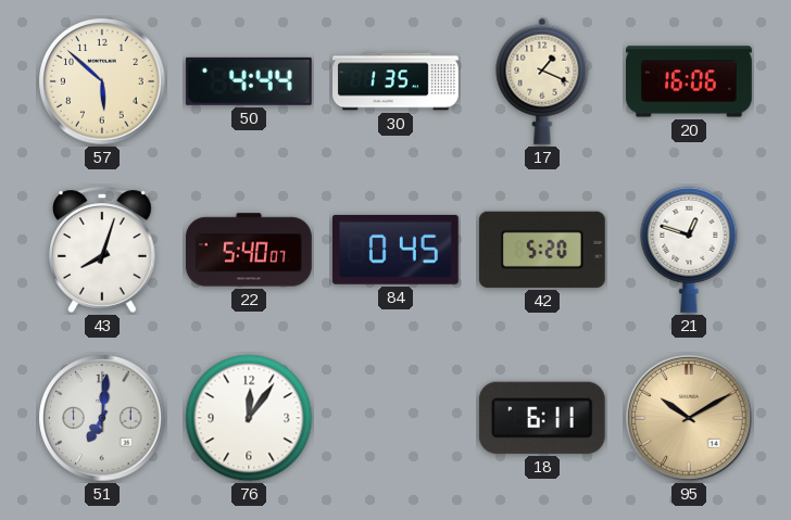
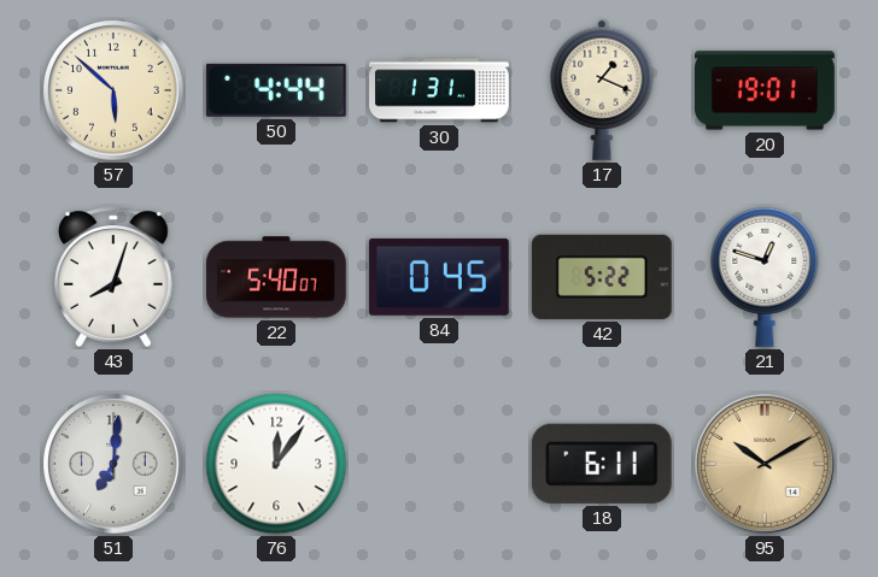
30: 1:35 -> 1:31
20: 16:06 -> 19:01
42: 5:20 -> 5:22
